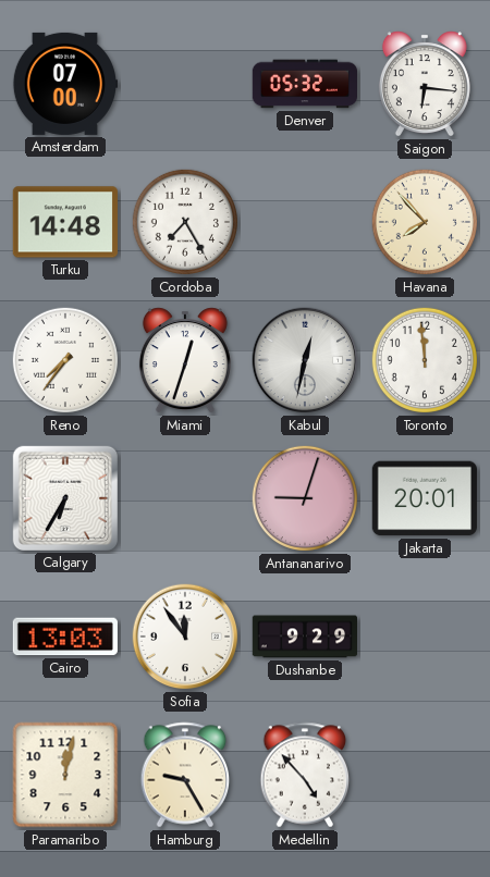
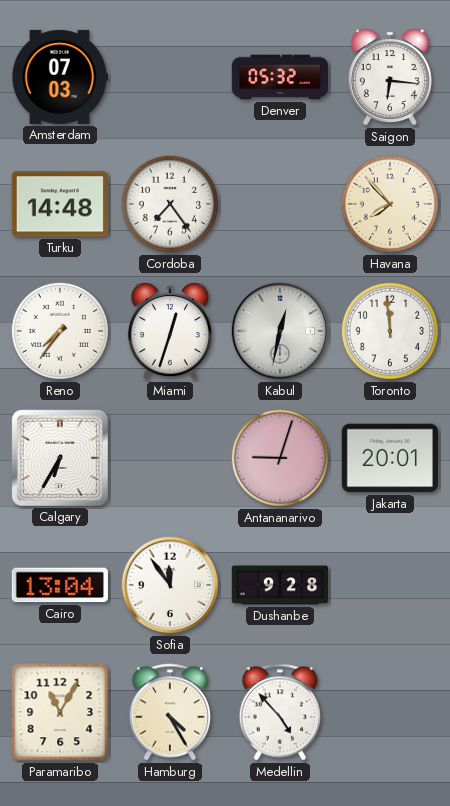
Amsterdam: 07:00 -> 07:03
Cordoba: 7:25 -> 7:24
Cairo: 13:03 -> 13:04
Dushanbe: 9:29 -> 9:28
Paramaribo: 12:02 -> 11:05
Hamburg: 9:25 -> 4:25
